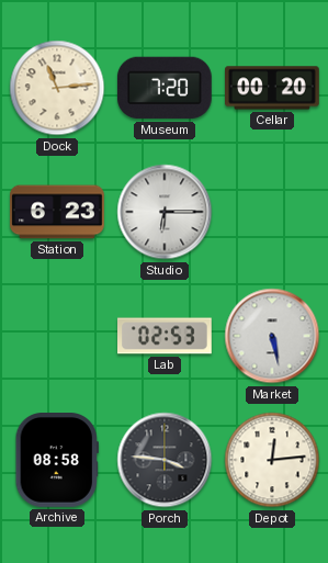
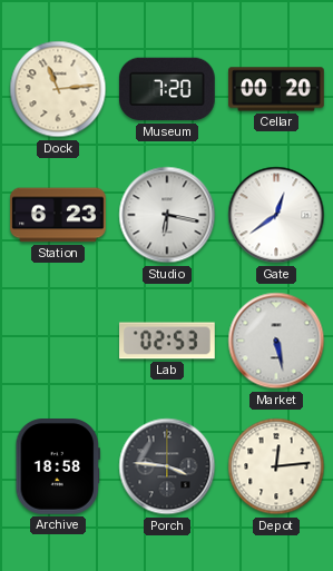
Studio: 6:15 -> 6:17
Gate: none -> 12:39
Archive: 08:58 -> 18:58
